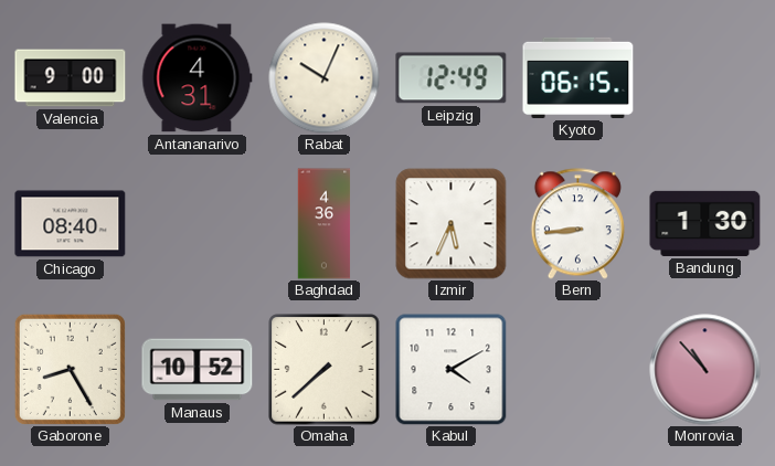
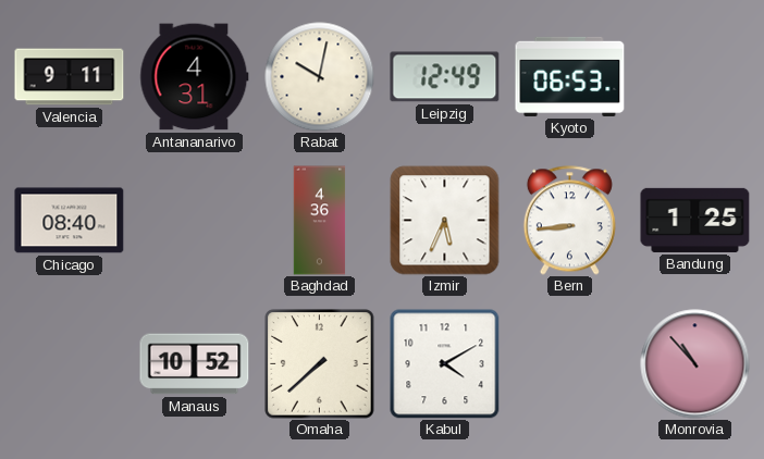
Valencia: 9:00 -> 9:11
Rabat: 10:04 -> 10:02
Kyoto: 06:15 -> 06:53
Bandung: 1:30 -> 1:25
Gaborone: 8:25 -> none
